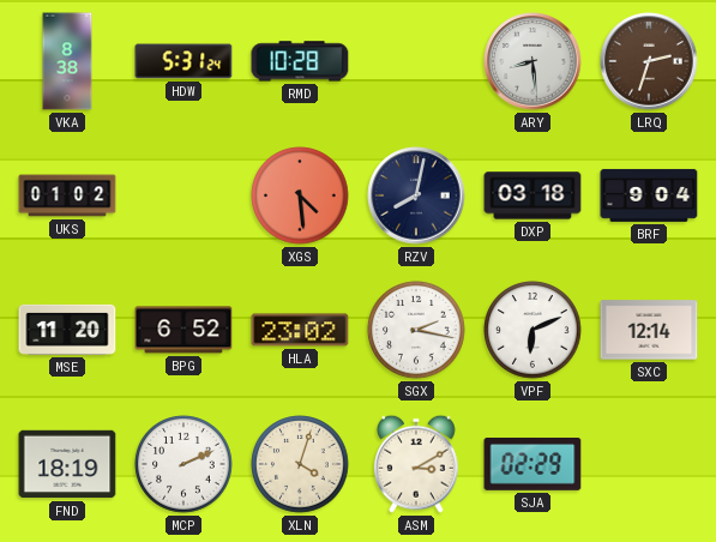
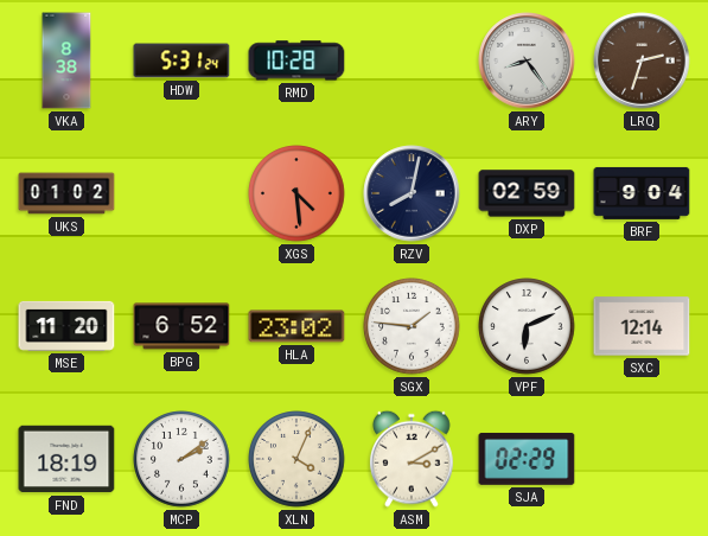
ARY: 8:29 -> 8:24
DXP: 03:18 -> 02:59
SGX: 2:17 -> 1:46
MCP: 2:11 -> 2:09
XLN: 4:03 -> 4:04
